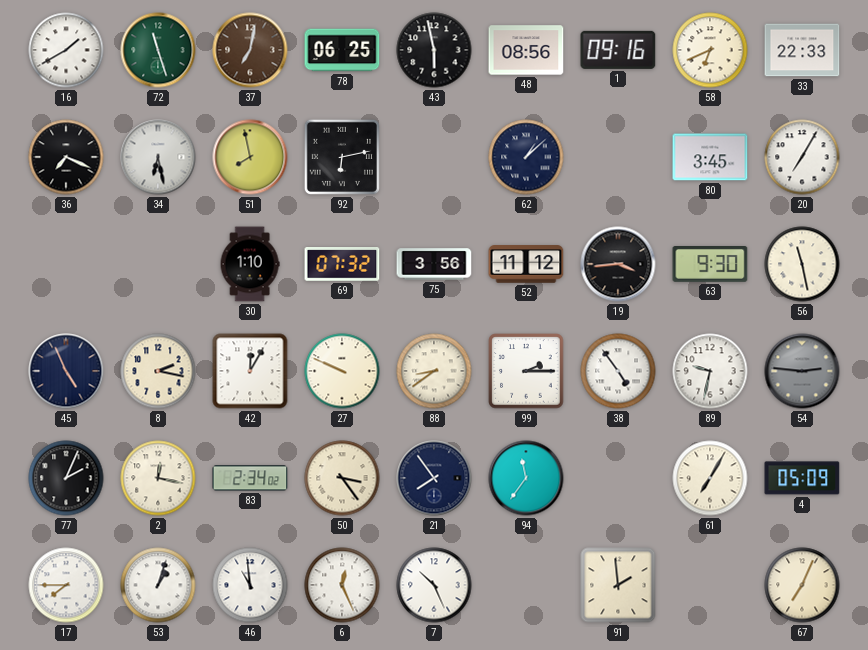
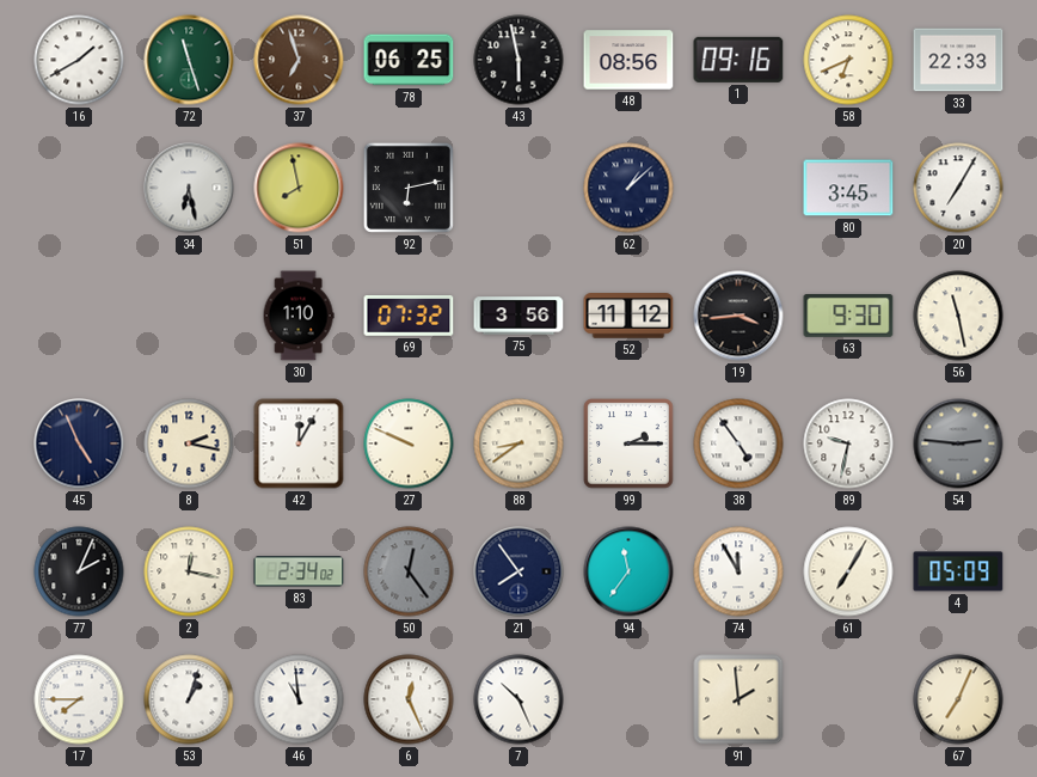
37: 7:02 -> 6:57
36: 7:19 -> none
50: 3:24 -> 12:24
50 dial: cream -> grey
74: none -> 11:55
